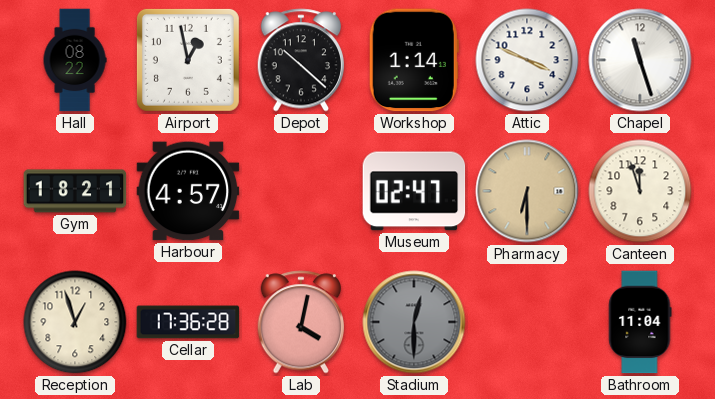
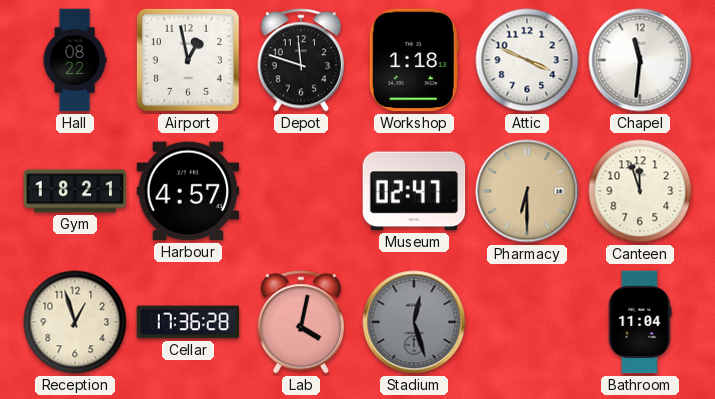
Depot: 10:22 -> 11:48
Workshop: 1:14 -> 1:18
Chapel: 11:27 -> 11:31
Stadium: 12:30 -> 12:27
